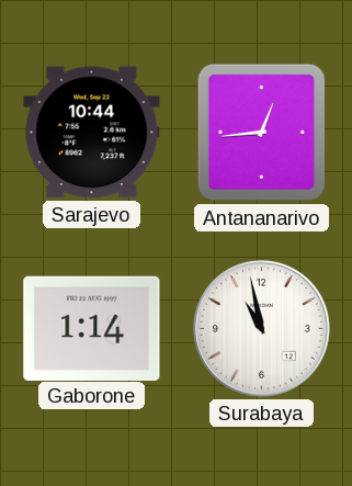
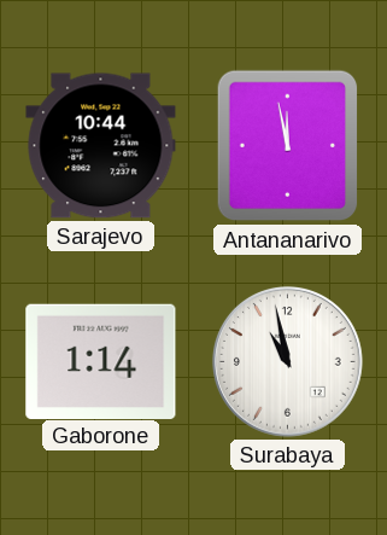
Antananarivo: 12:44 -> 11:58
